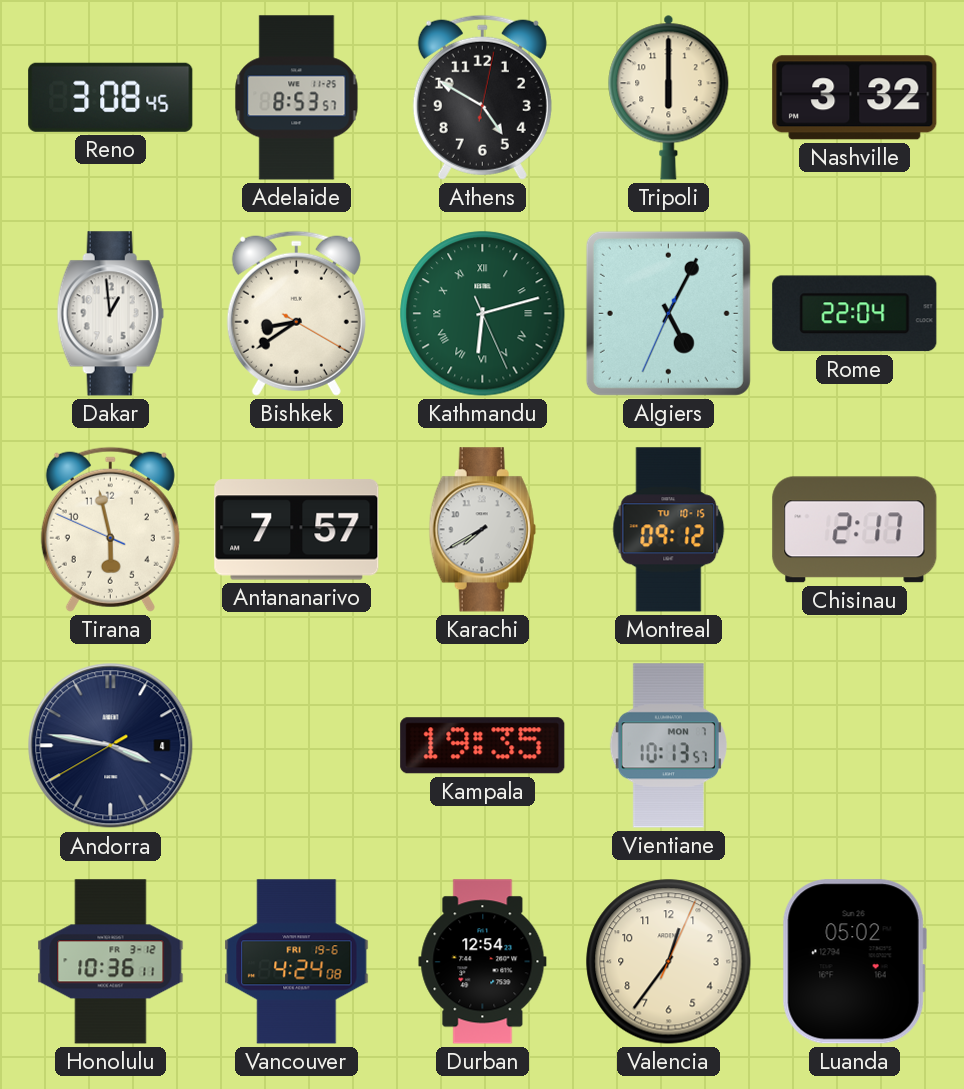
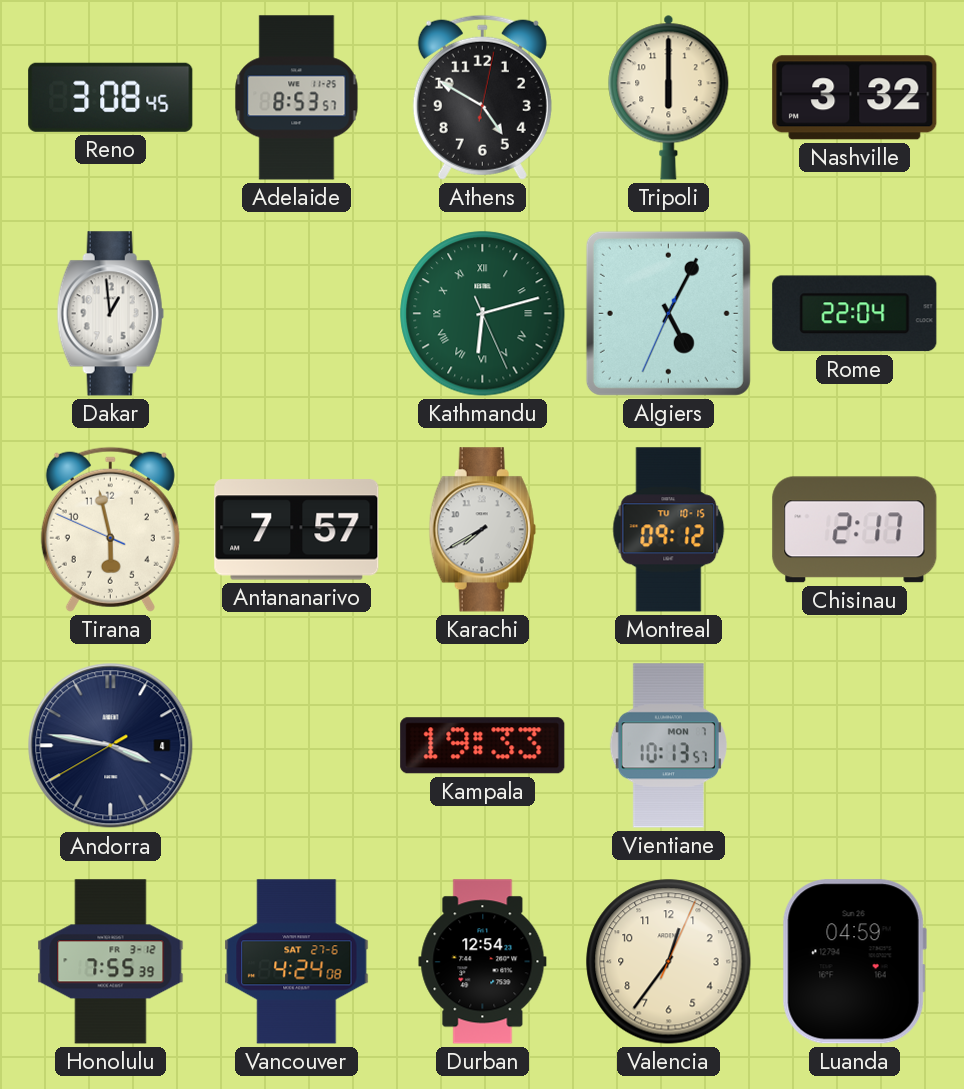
Bishkek: 8:39 -> none
Kampala: 19:35 -> 19:33
Honolulu: 10:36 -> 7:55
Vancouver date: FRI 19-6 -> SAT 27-6
Luanda: 05:02 -> 04:59
